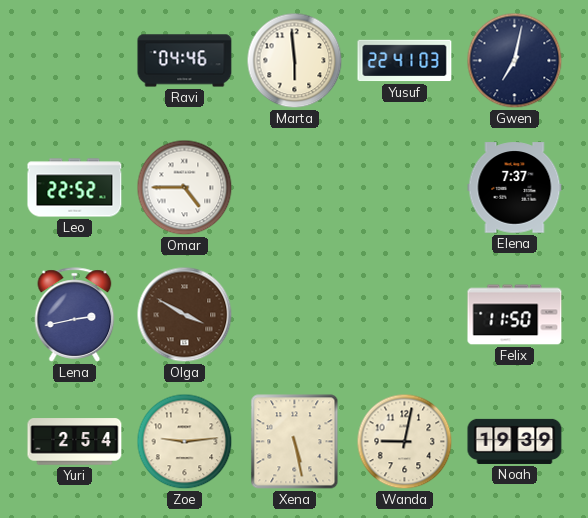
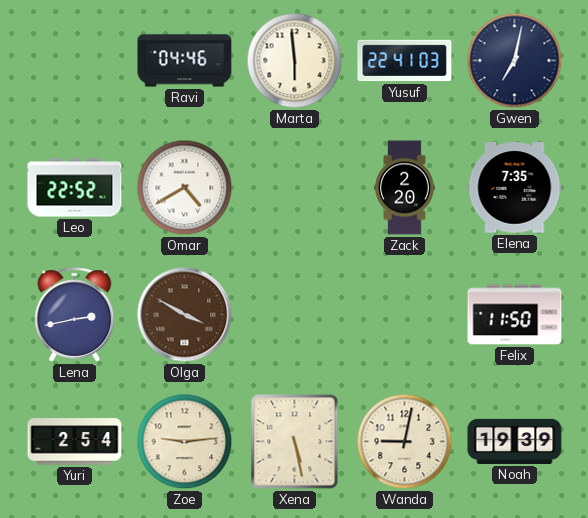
Omar: 4:45 -> 4:40
Zack: none -> 2:20
Elena: 7:37 -> 7:35
